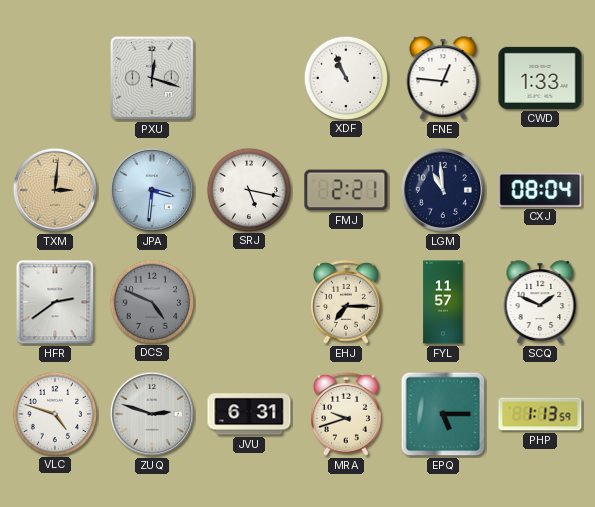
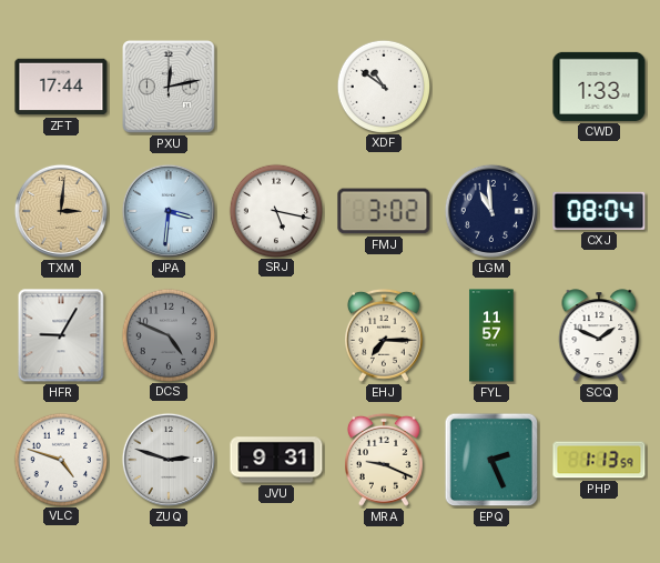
ZFT: none -> 17:44
PXU: 12:18 -> 12:13
XDF: 10:56 -> 10:51
FNE: 12:46 -> none
FMJ: 2:21 -> 3:02
HFR: 2:39 -> 9:05
JVU: 6:31 -> 9:31
MRA: 9:42 -> 9:19
EPQ: 5:15 -> 2:26
